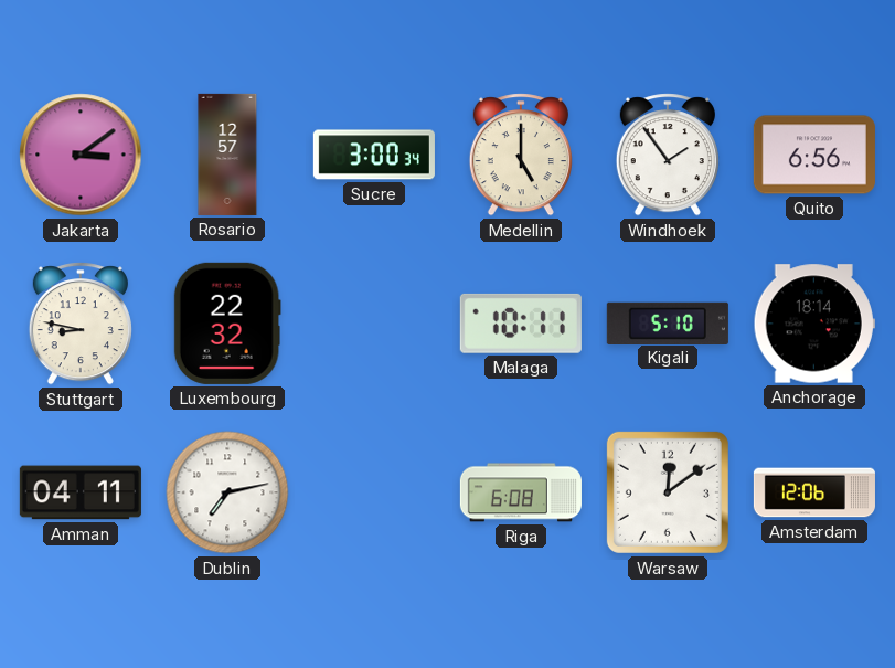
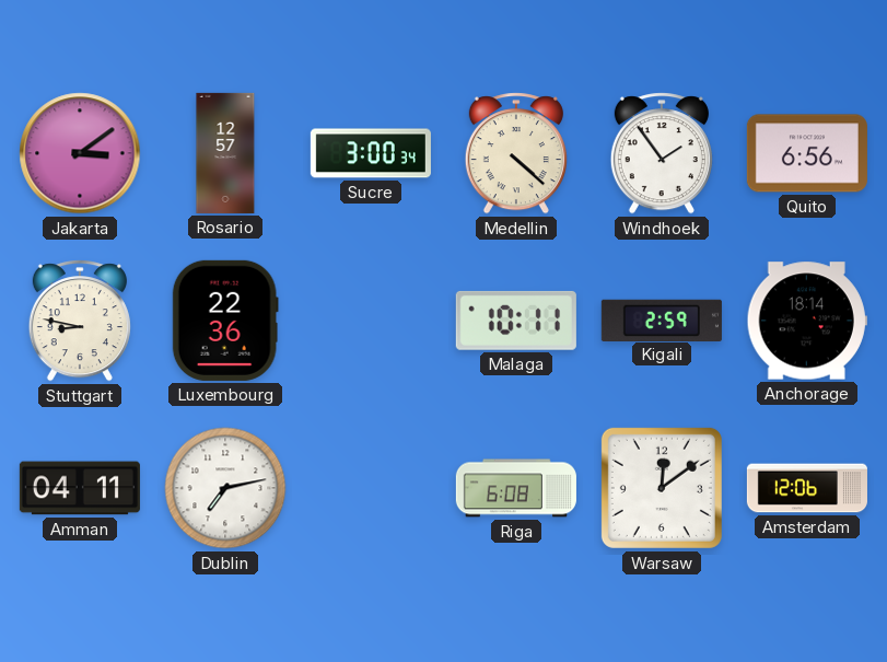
Medellin: 5:00 -> 4:22
Luxembourg: 22:32 -> 22:36
Kigali: 5:10 -> 2:59
